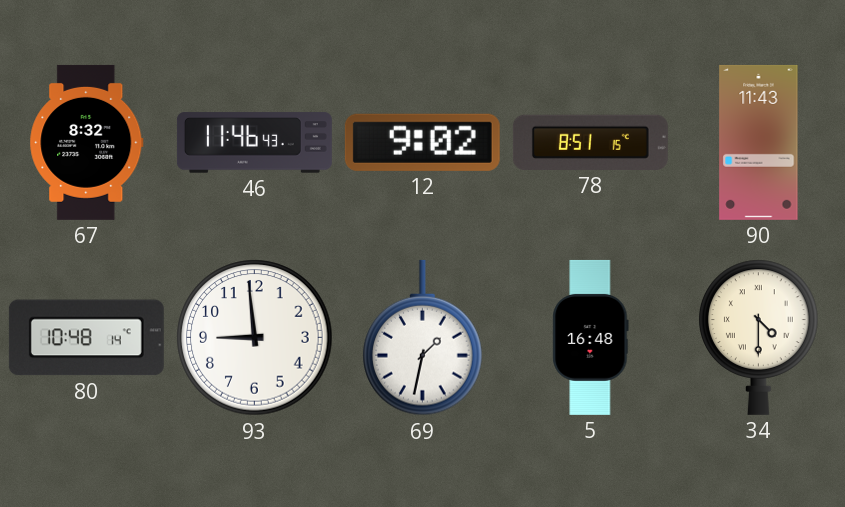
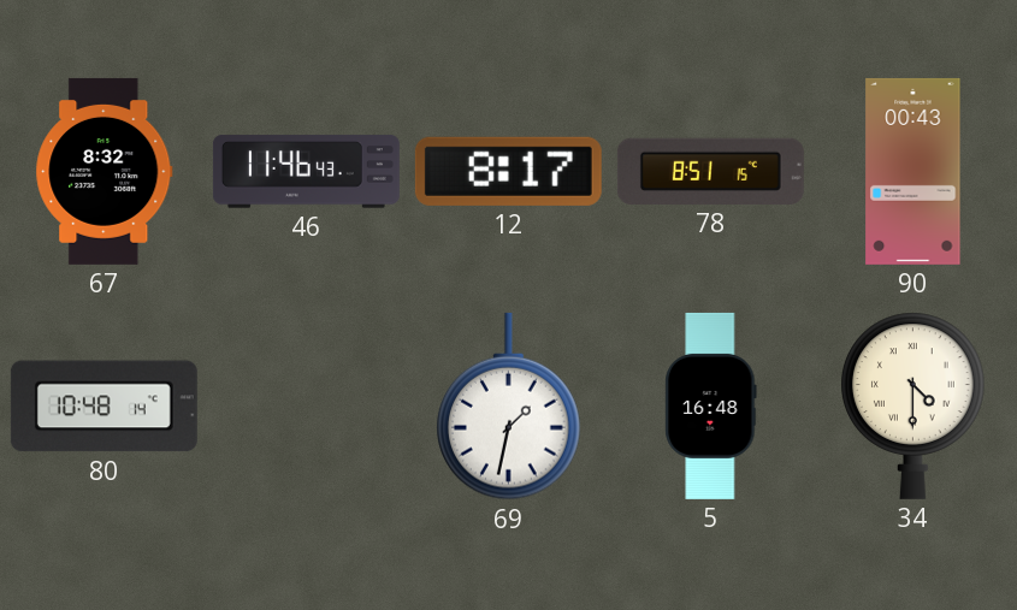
12: 9:02 -> 8:17
90: 11:43 -> 00:43
93: 8:59 -> none
